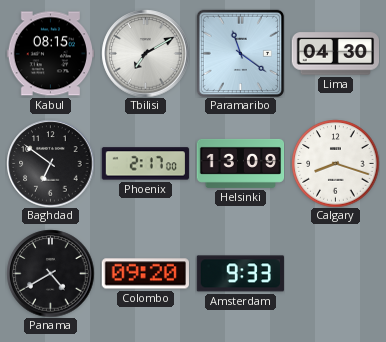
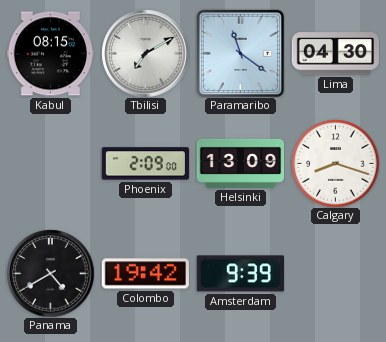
Baghdad: 6:51 -> none
Phoenix: 2:17 -> 2:09
Colombo: 09:20 -> 19:42
Amsterdam: 9:33 -> 9:39
